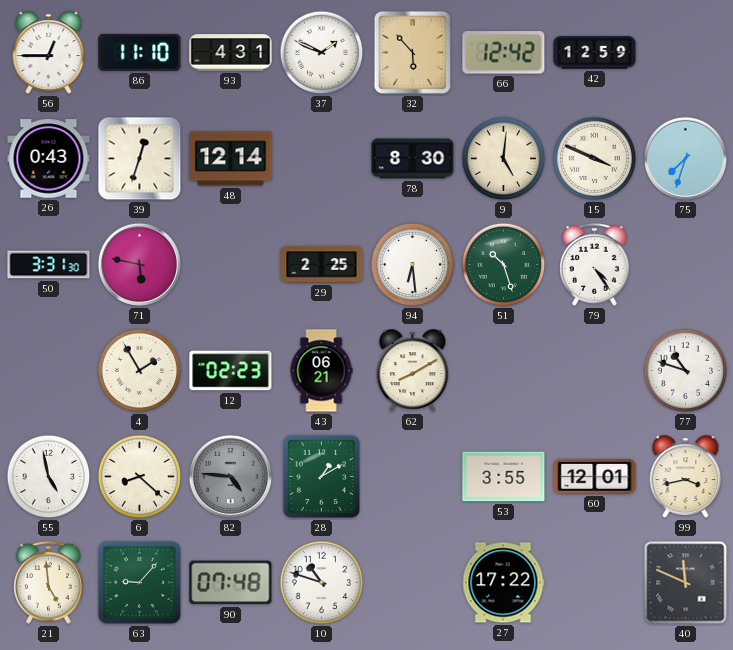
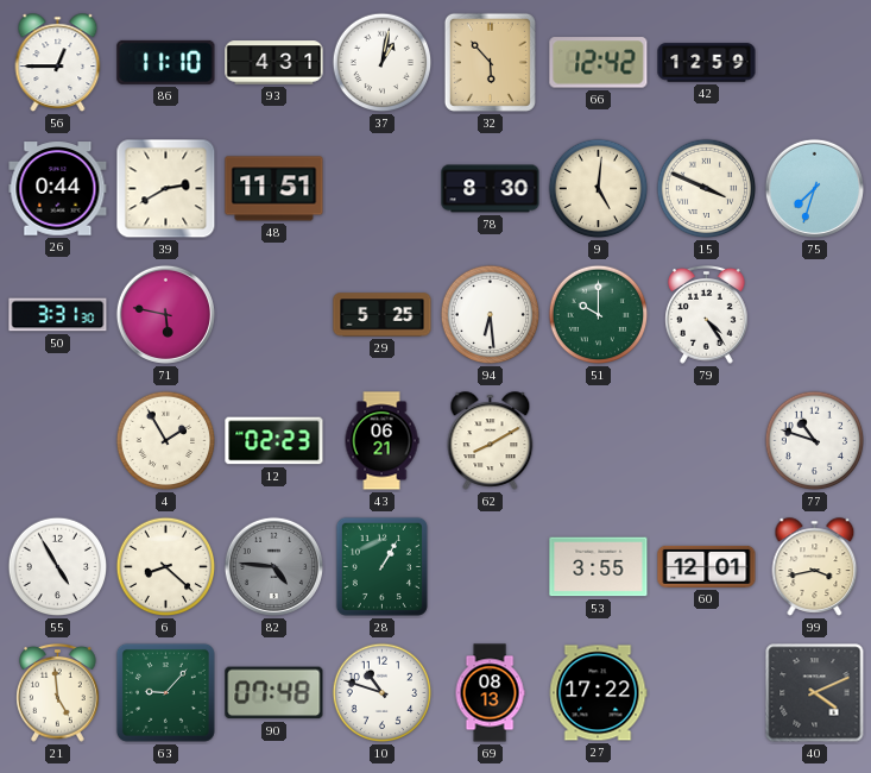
37: 1:49 -> 1:02
26: 0:43 -> 0:44
39: 12:33 -> 2:40
48: 12:14 -> 11:51
29: 2:25 -> 5:25
51: 10:27 -> 10:00
55: 4:58 -> 4:55
28: 1:10 -> 1:05
69: none -> 08:13
40: 11:49 -> 4:11
